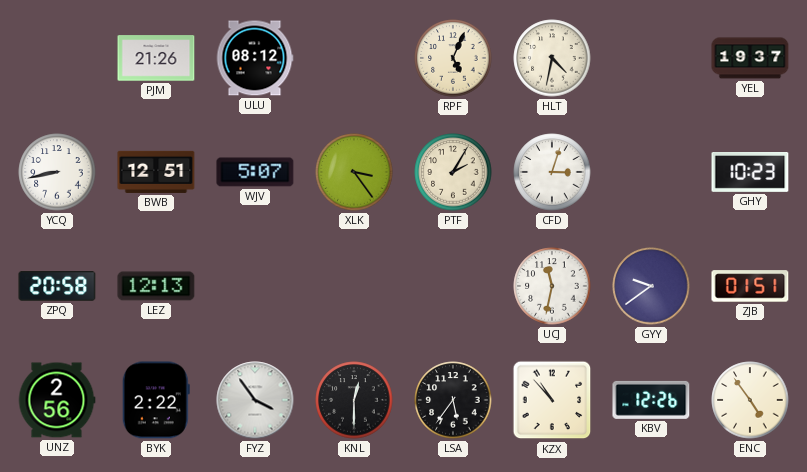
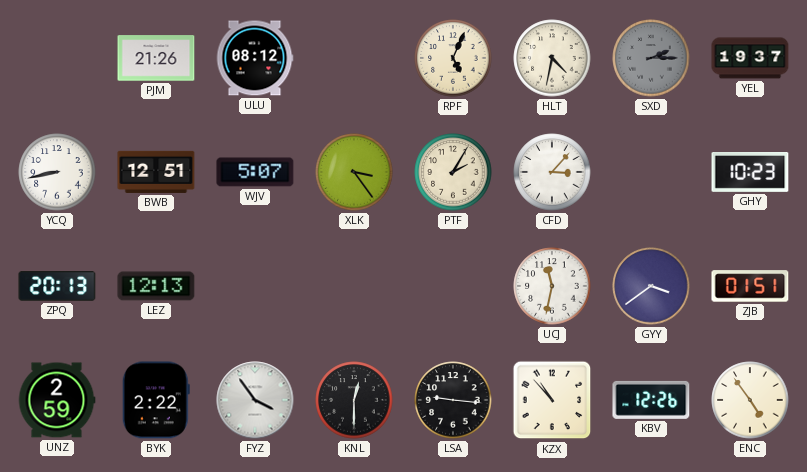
SXD: none -> 2:15
CFD: 3:03 -> 3:07
ZPQ: 20:58 -> 20:13
GYY: 9:39 -> 3:39
UNZ: 2:56 -> 2:59
LSA: 5:36 -> 9:16
